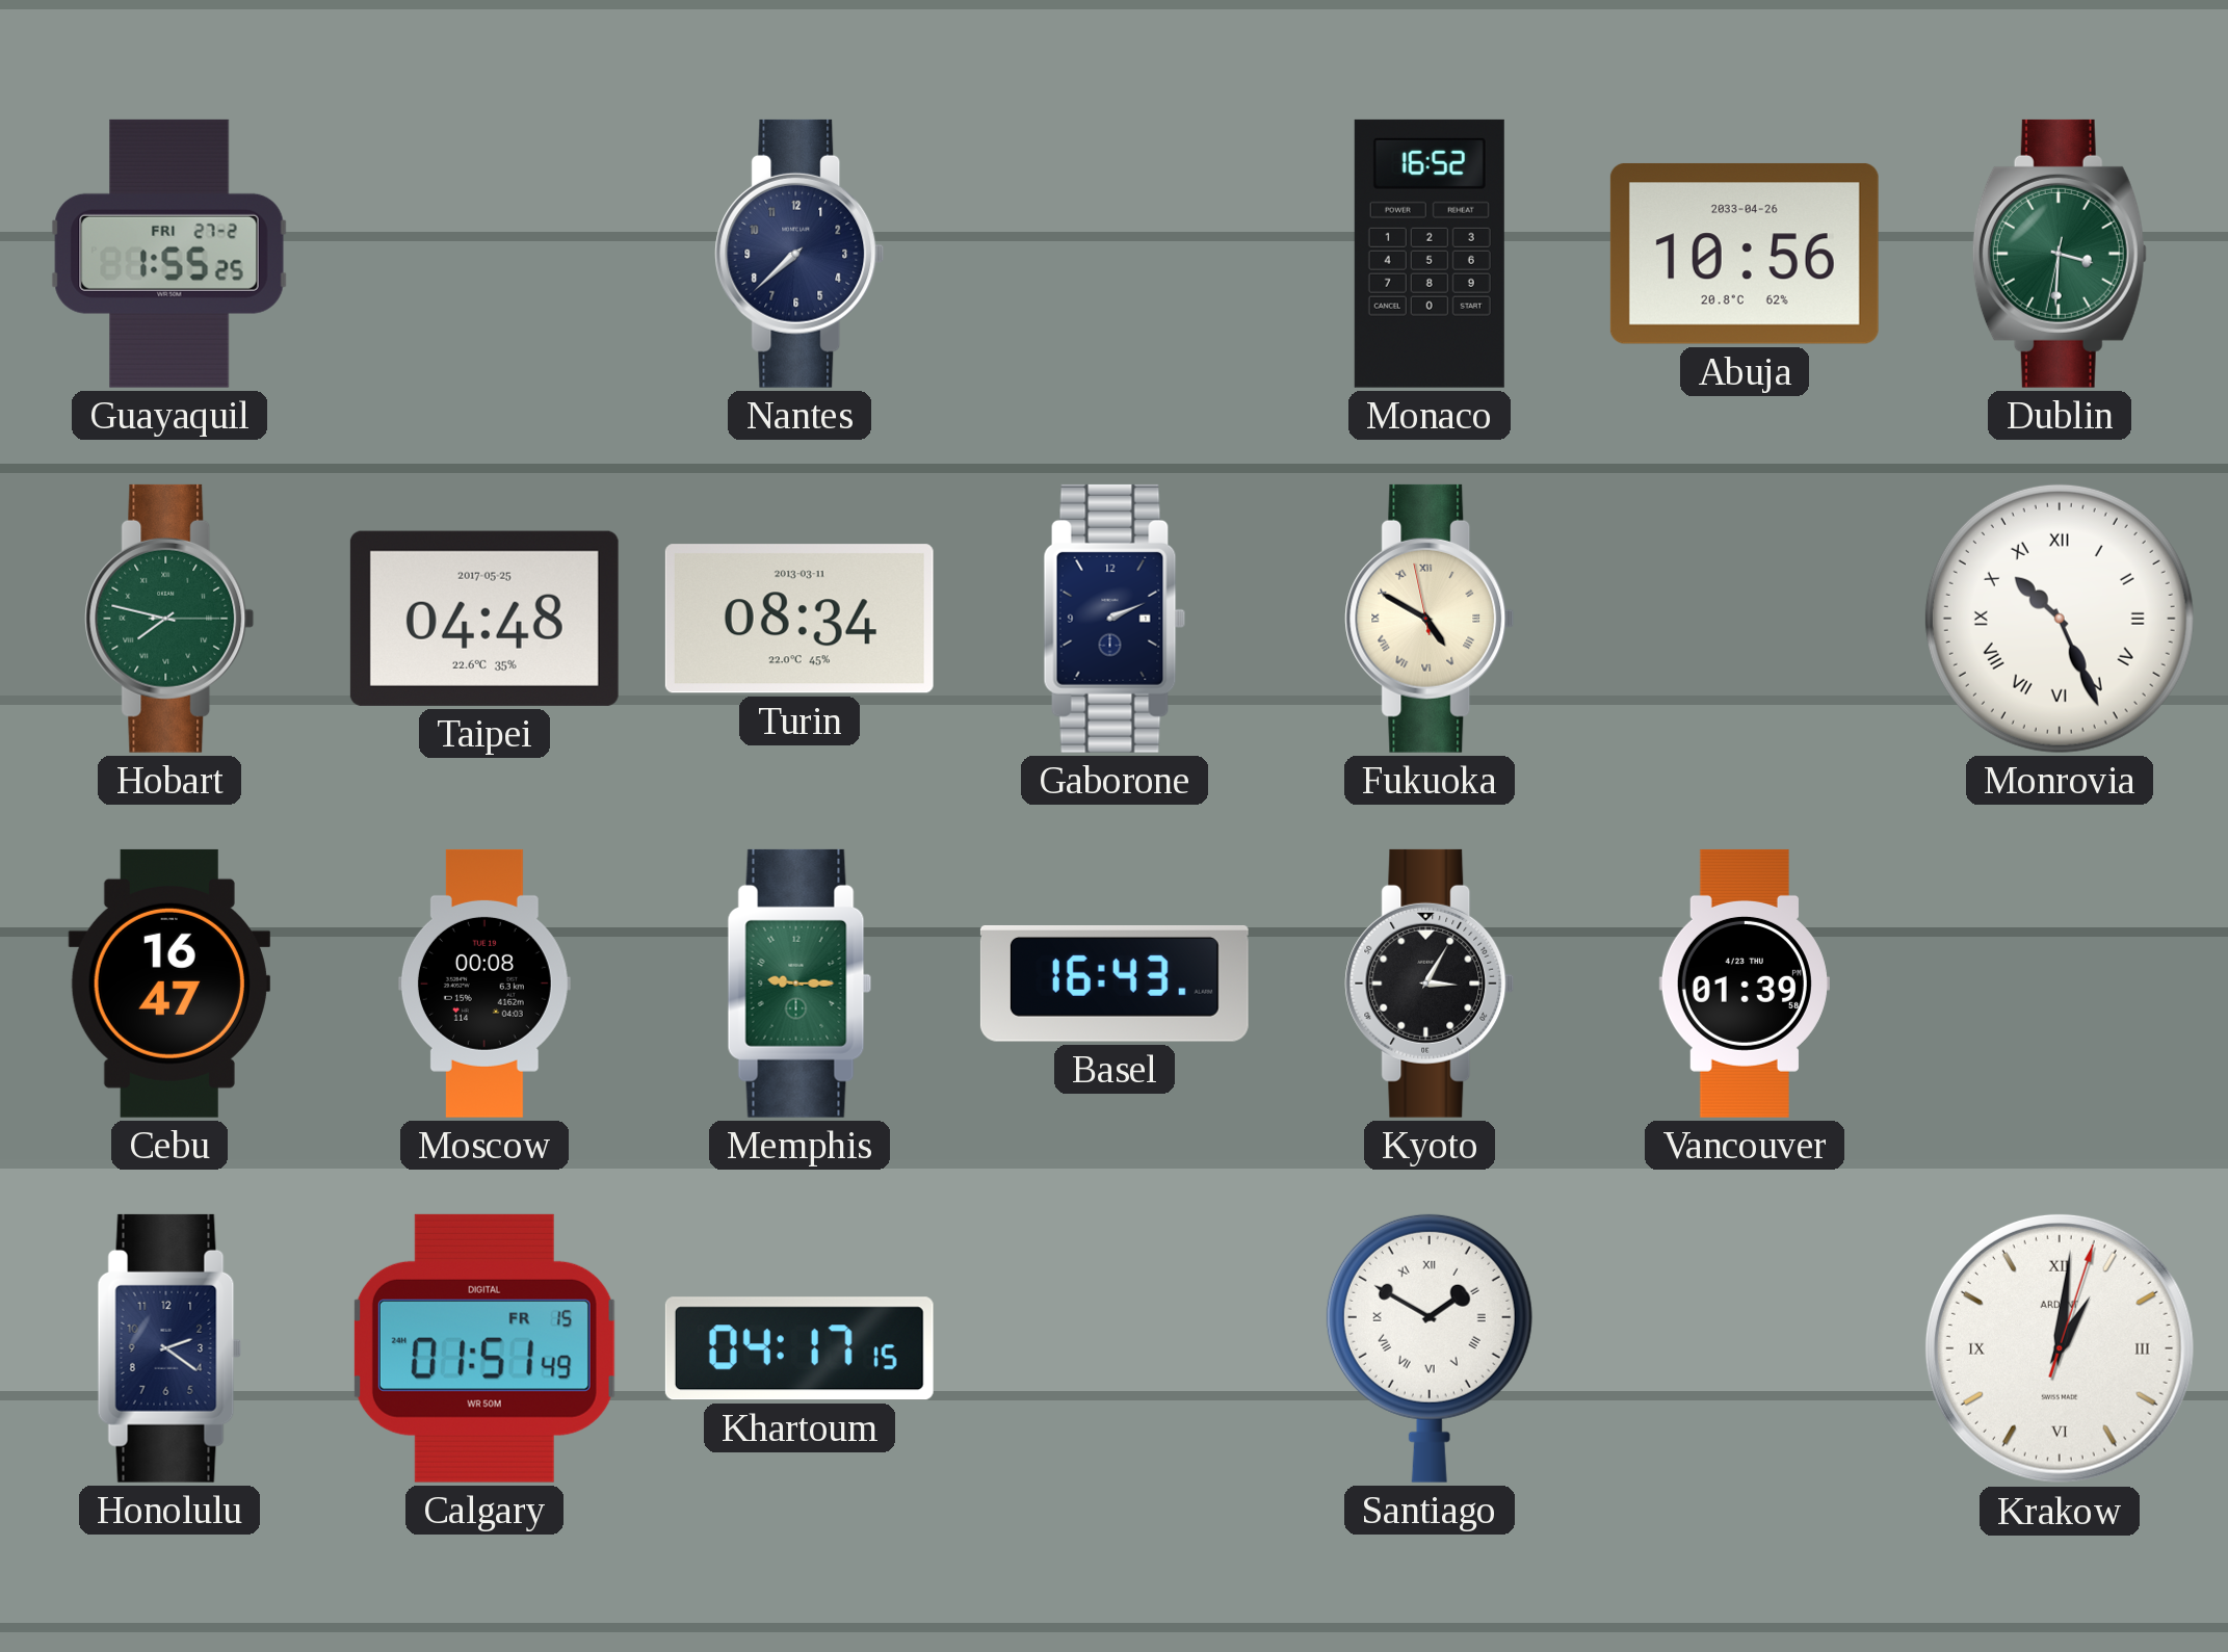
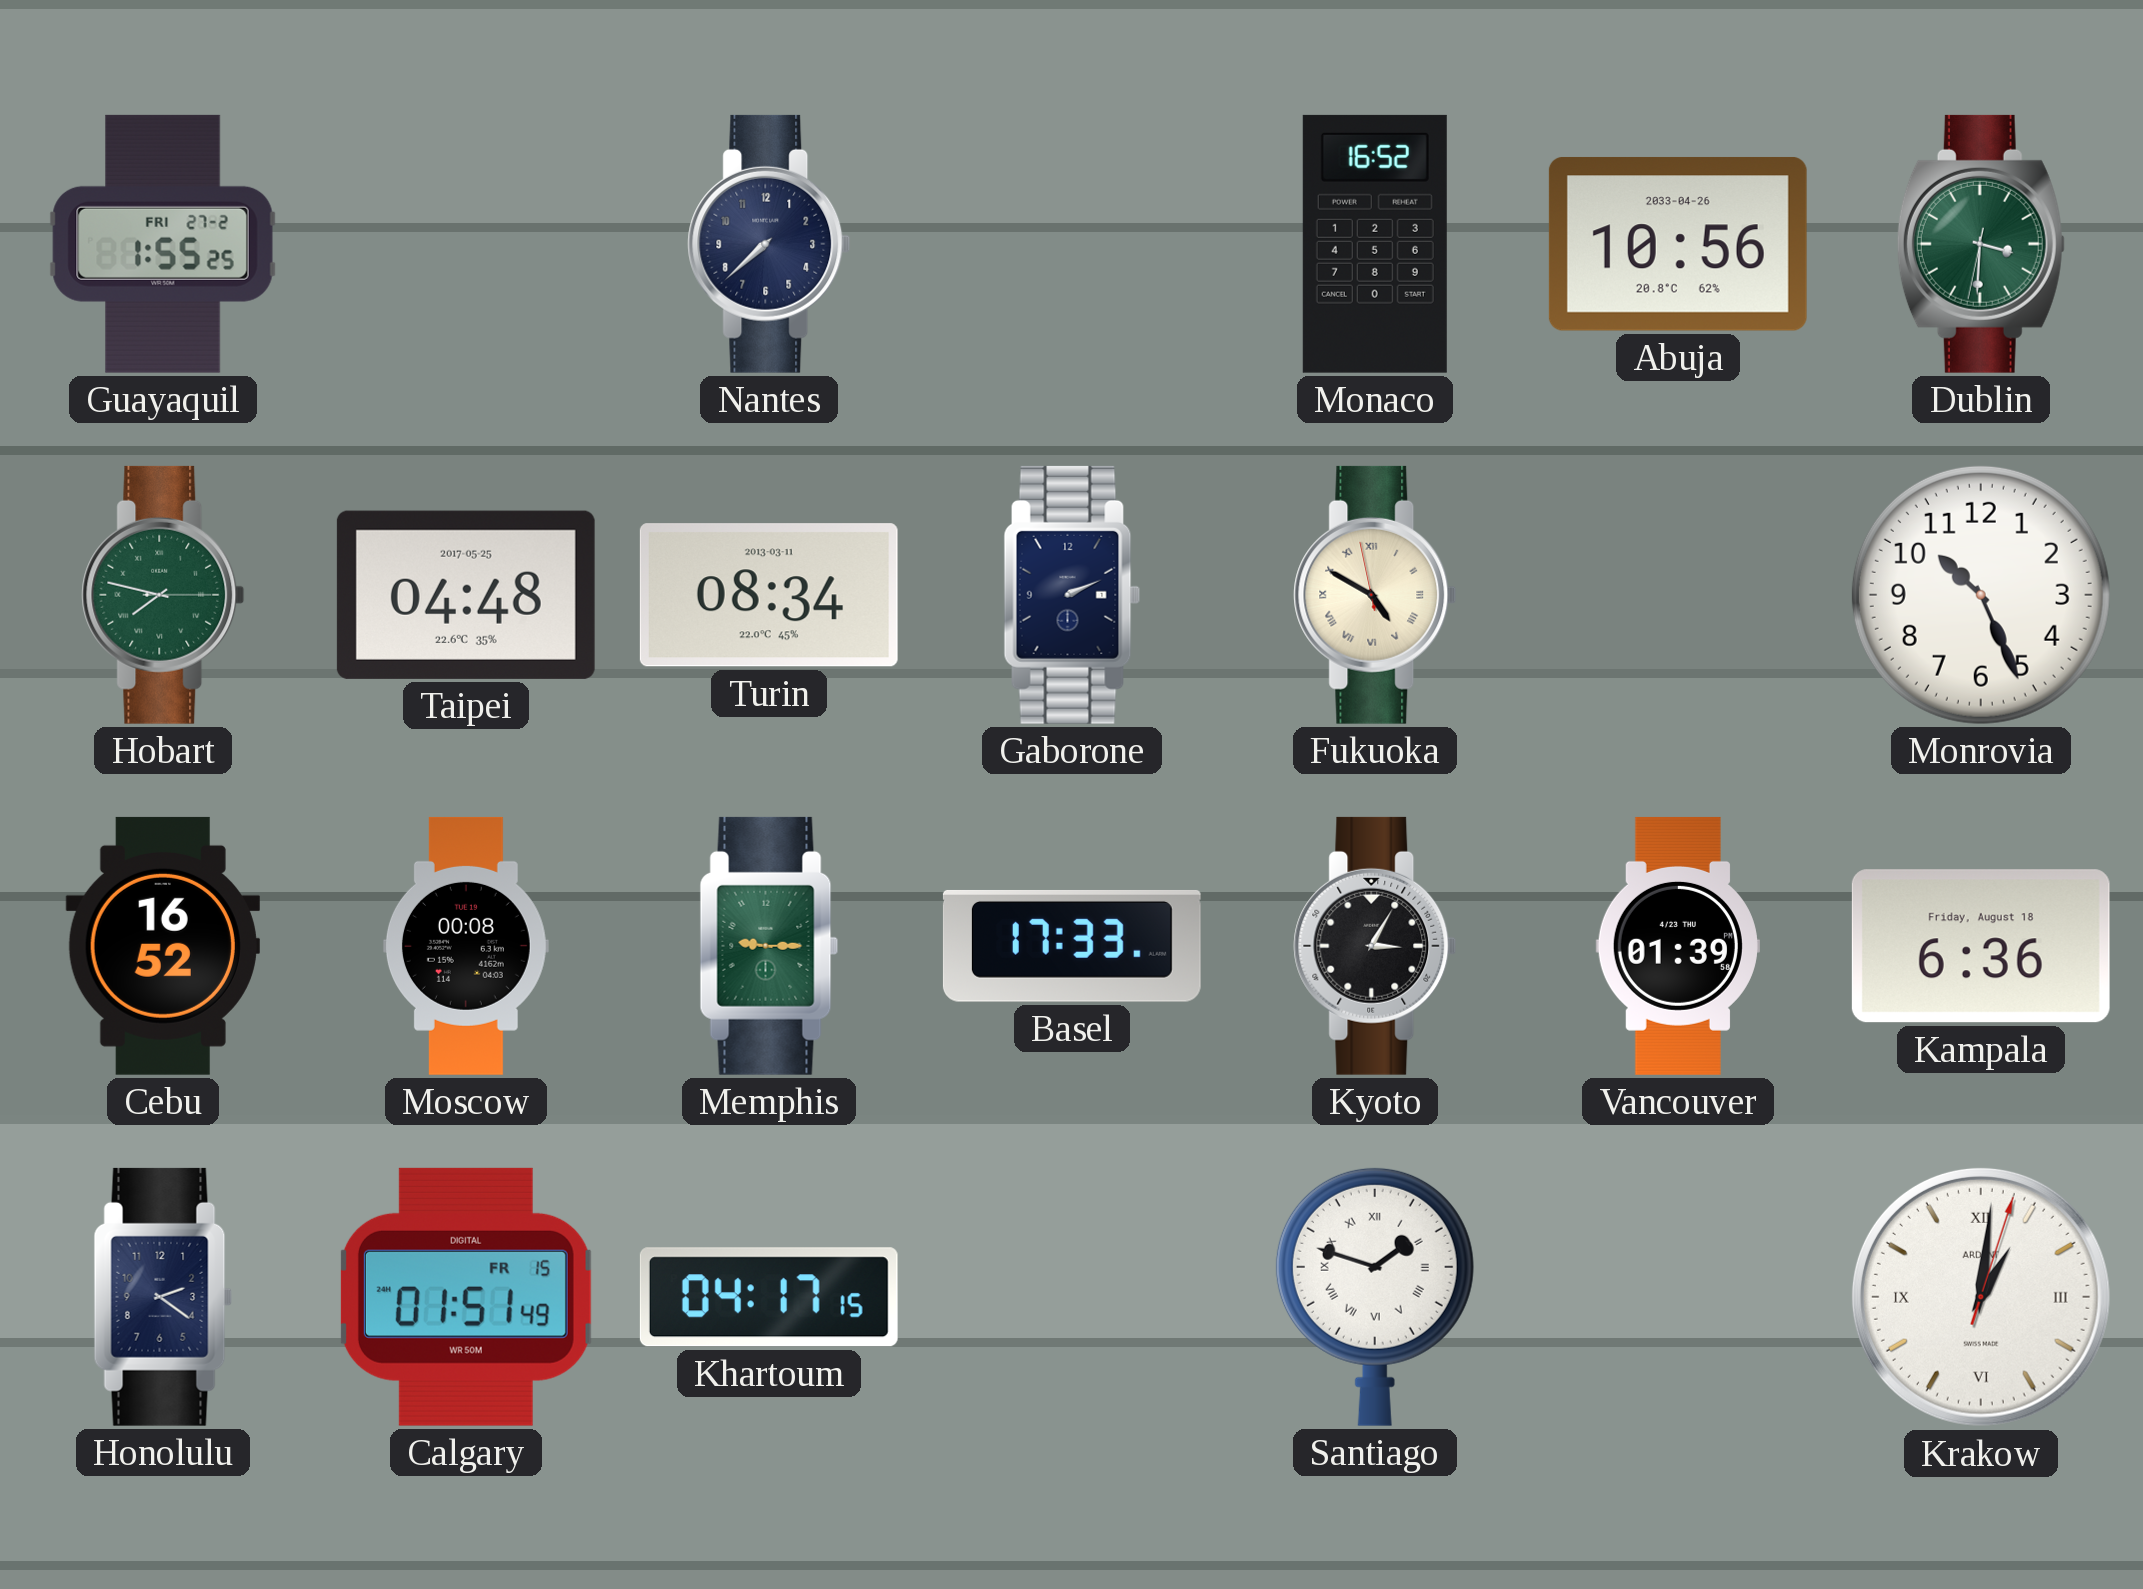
Monrovia numerals: Roman -> Arabic
Cebu: 16:47 -> 16:52
Basel: 16:43 -> 17:33
Kampala: none -> 6:36
Santiago: 1:50 -> 1:48
